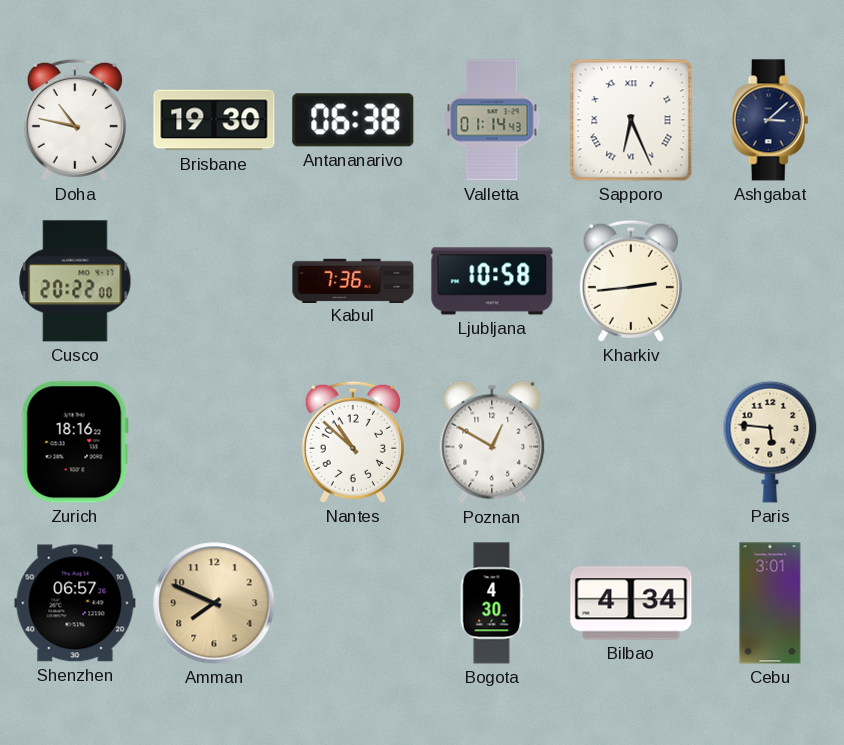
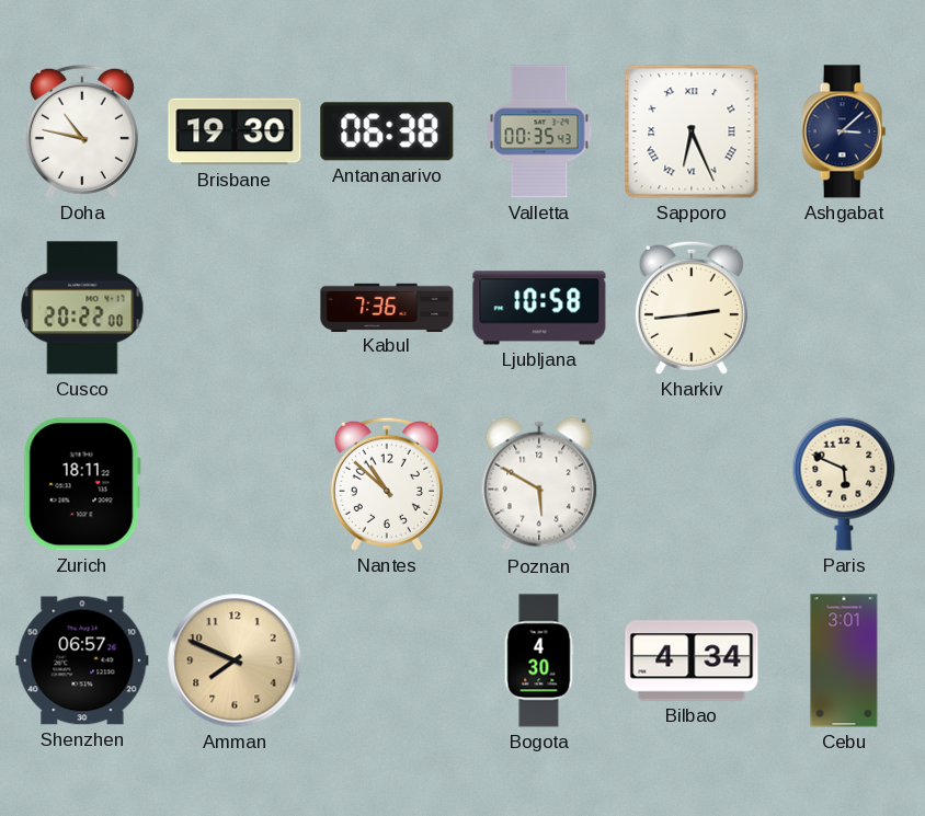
Valletta: 01:14 -> 00:35
Zurich: 18:16 -> 18:11
Poznan: 12:50 -> 5:50
Paris: 5:46 -> 5:49
